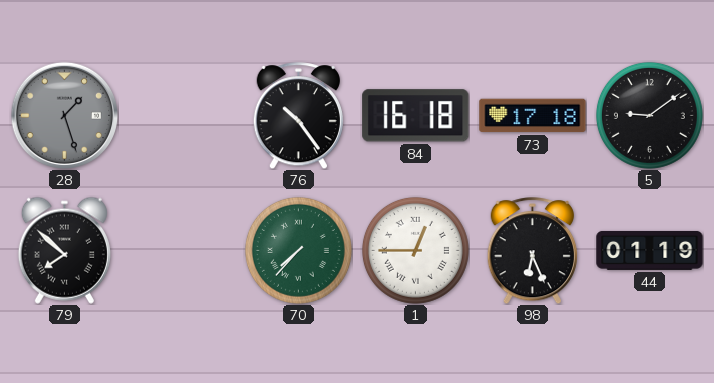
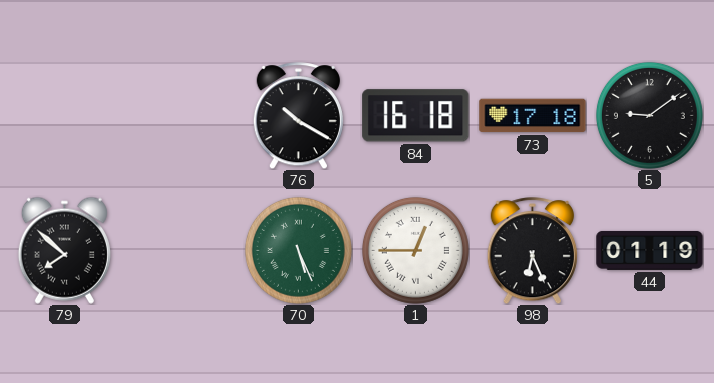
28: 1:27 -> none
76: 10:24 -> 10:20
70: 7:37 -> 5:26
